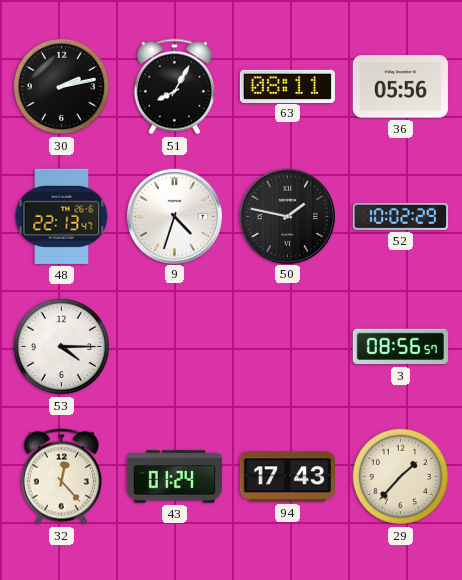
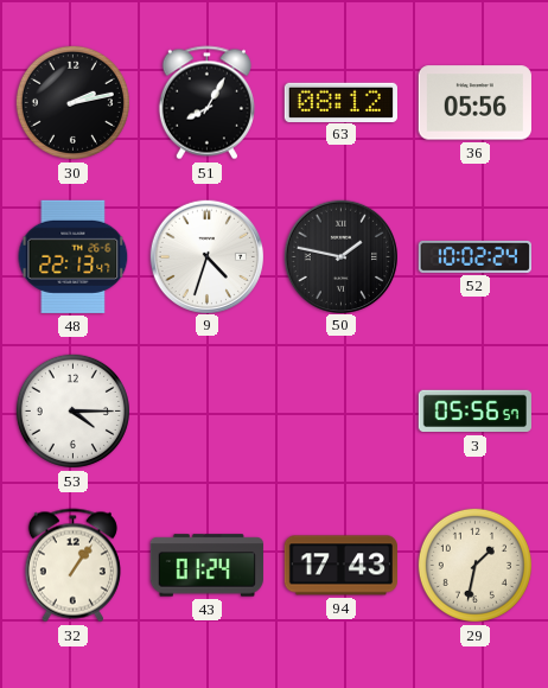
63: 08:11 -> 08:12
52: 10:02:29 -> 10:02:24
3: 08:56 -> 05:56
32: 12:23 -> 1:06
29: 1:37 -> 1:32
